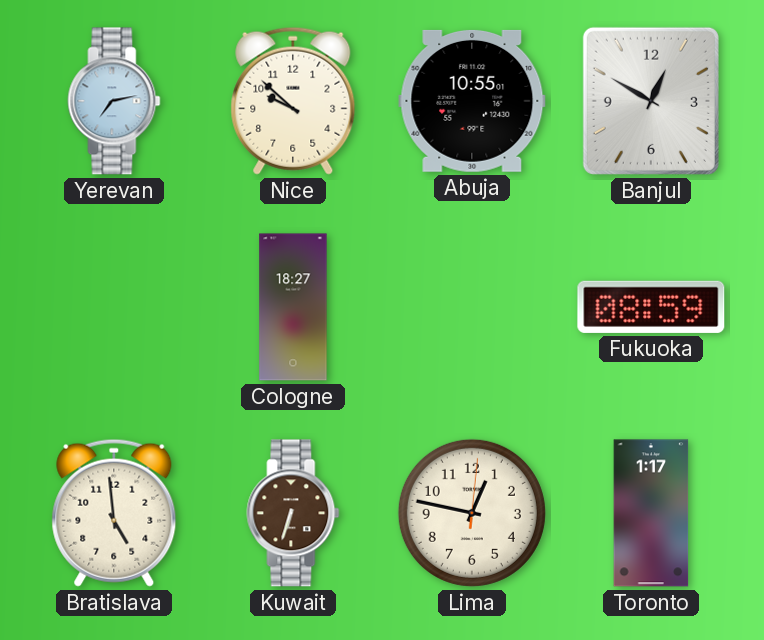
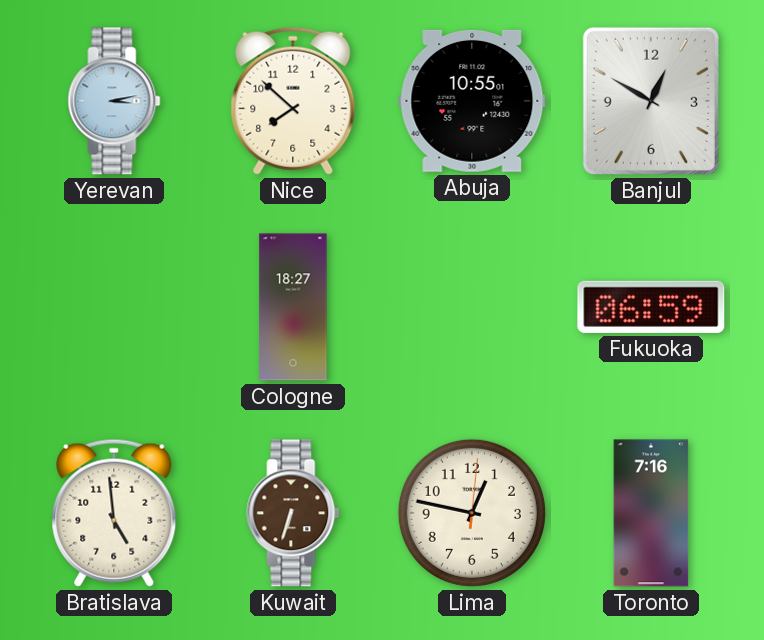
Yerevan: 7:13 -> 3:13
Nice: 9:52 -> 7:52
Fukuoka: 08:59 -> 06:59
Toronto: 1:17 -> 7:16
